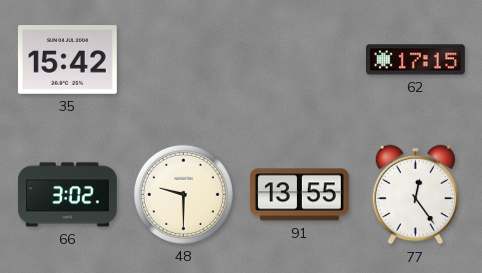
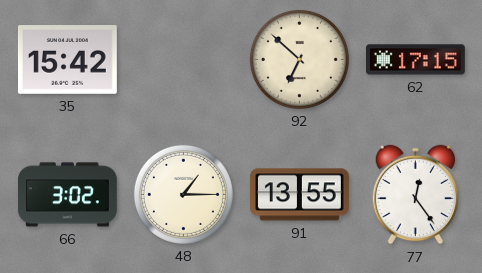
92: none -> 6:52
48: 9:30 -> 1:15
